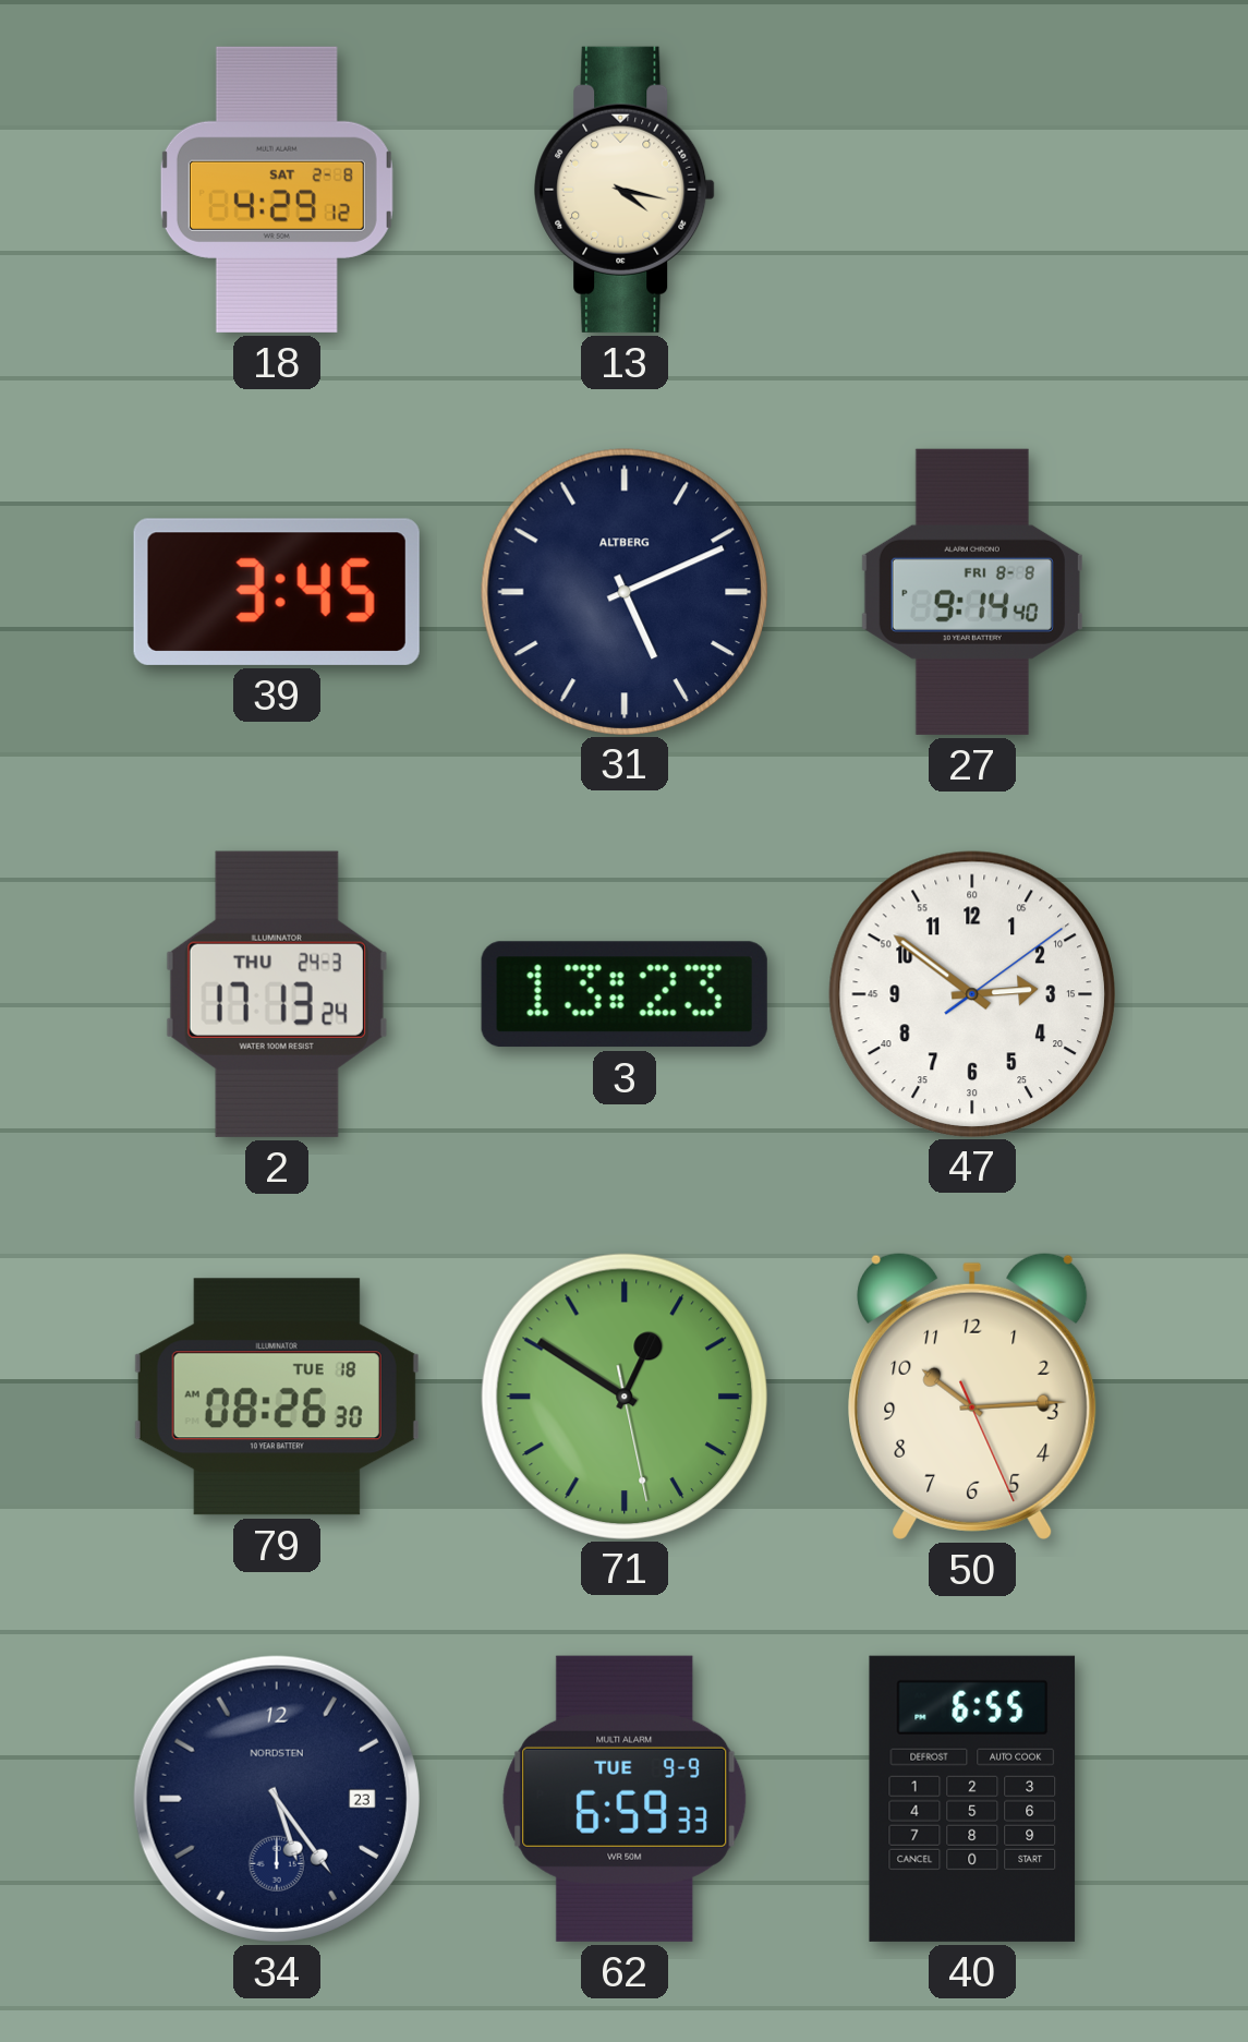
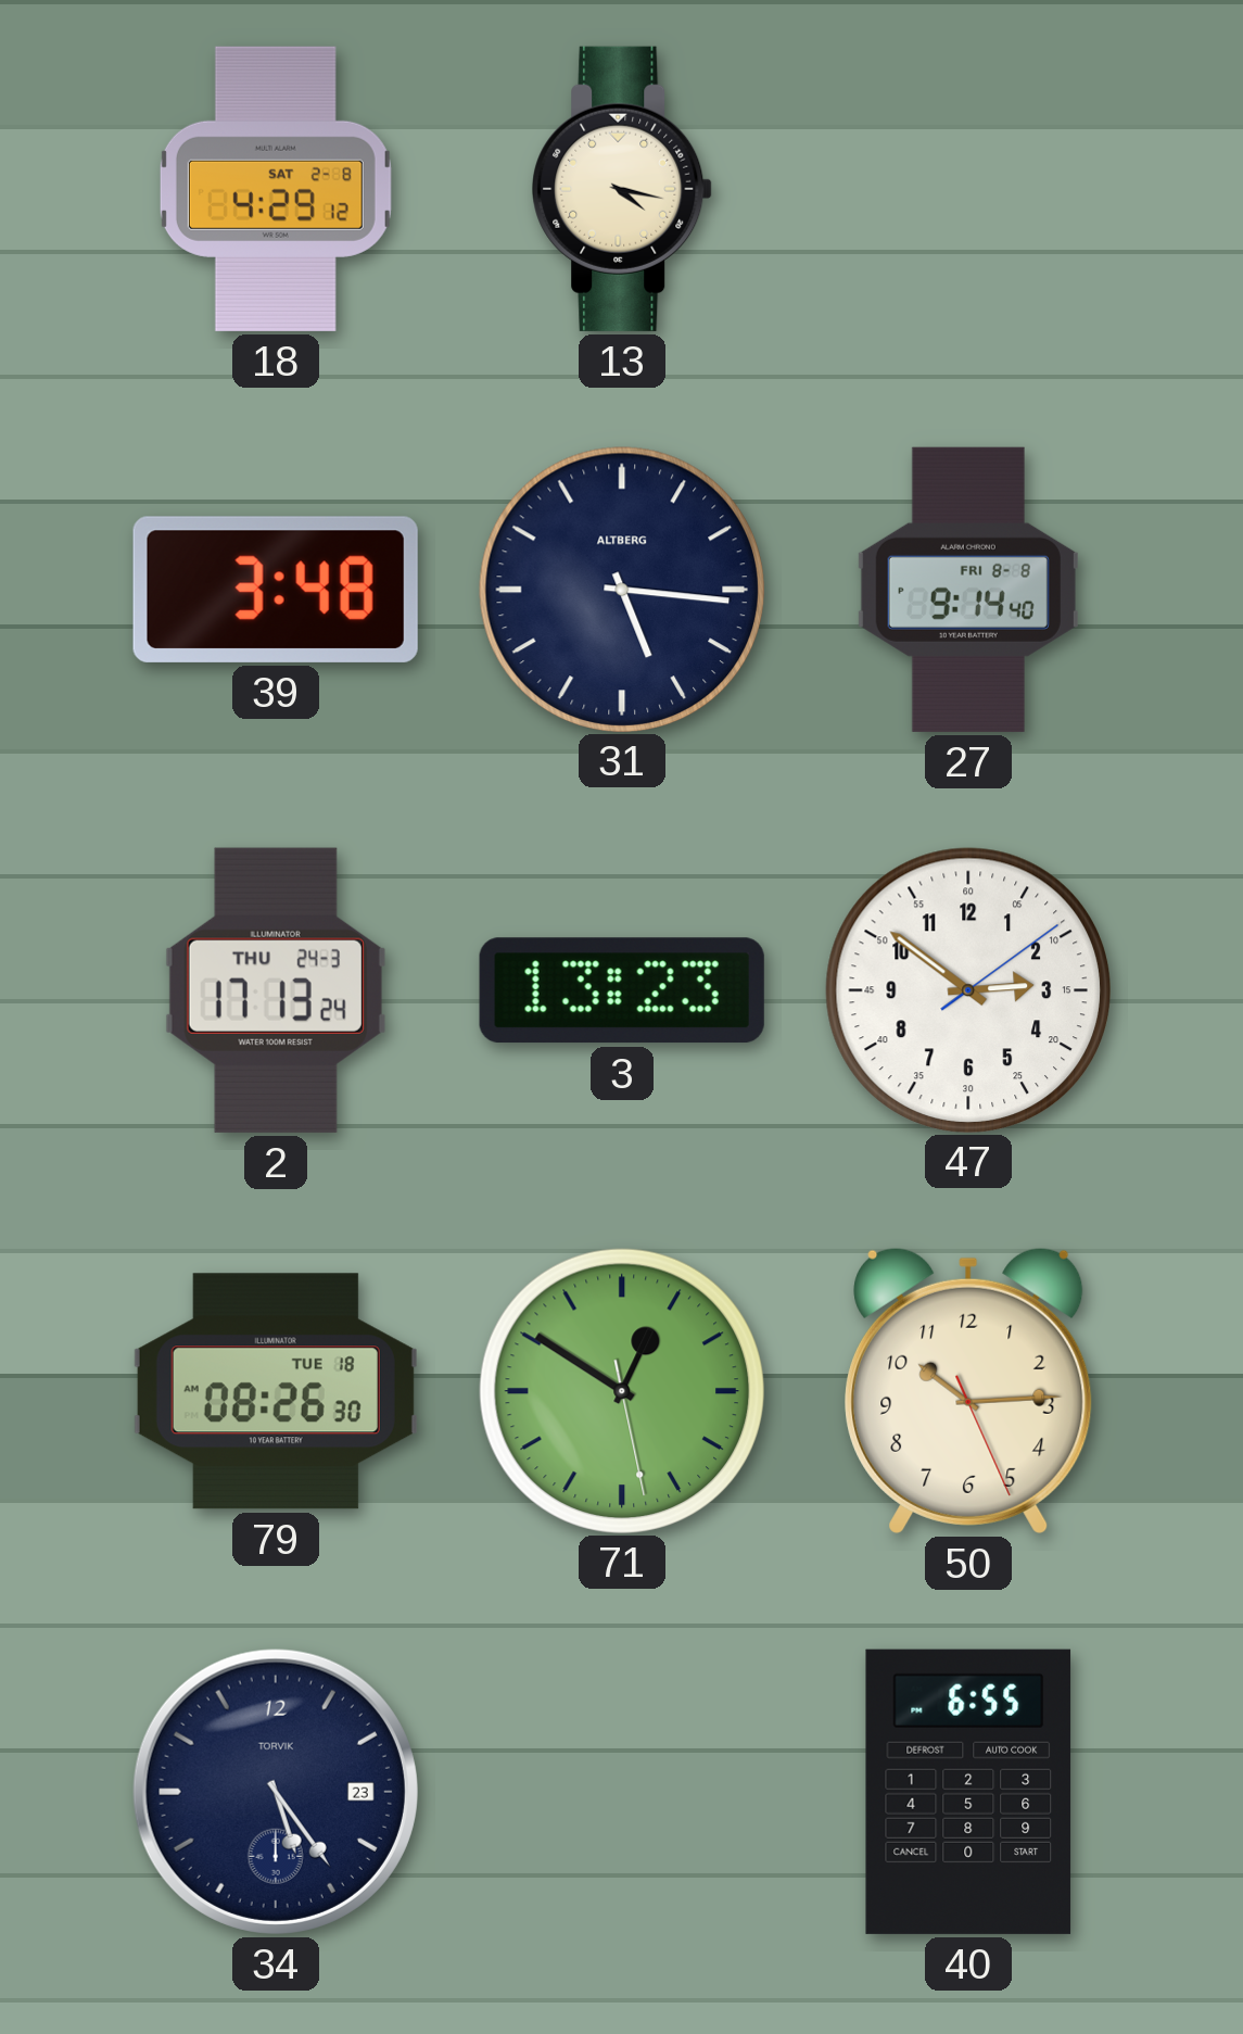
39: 3:45 -> 3:48
31: 5:11 -> 5:16
34 brand: NORDSTEN -> TORVIK
62: 6:59 -> none
